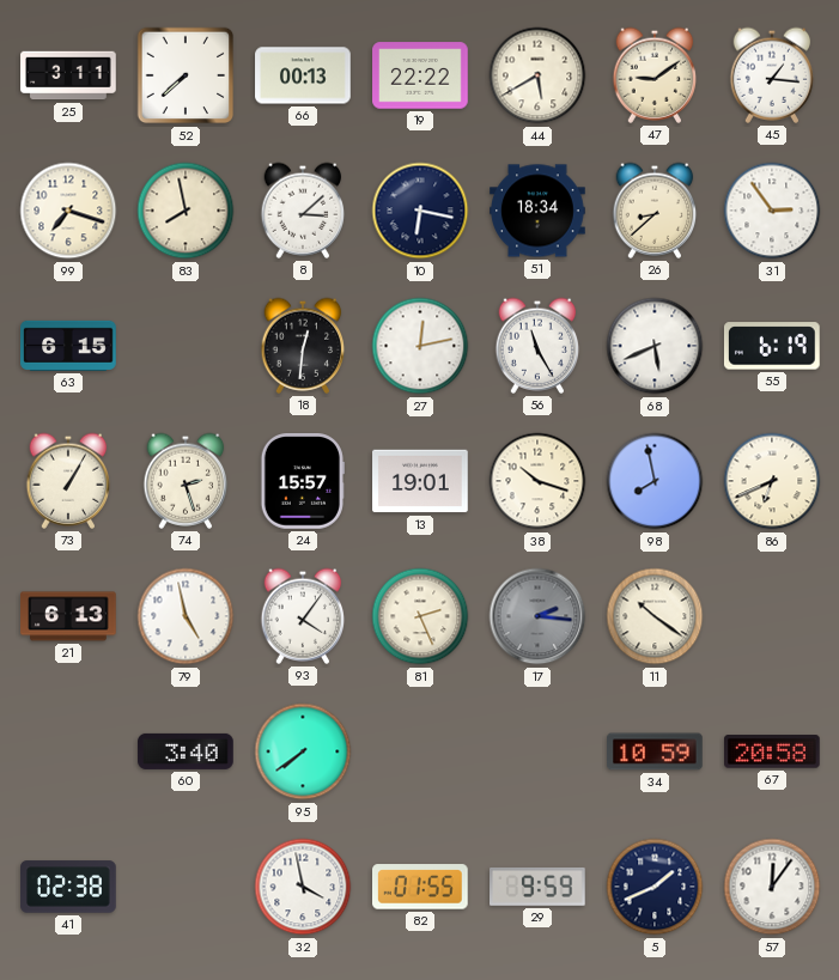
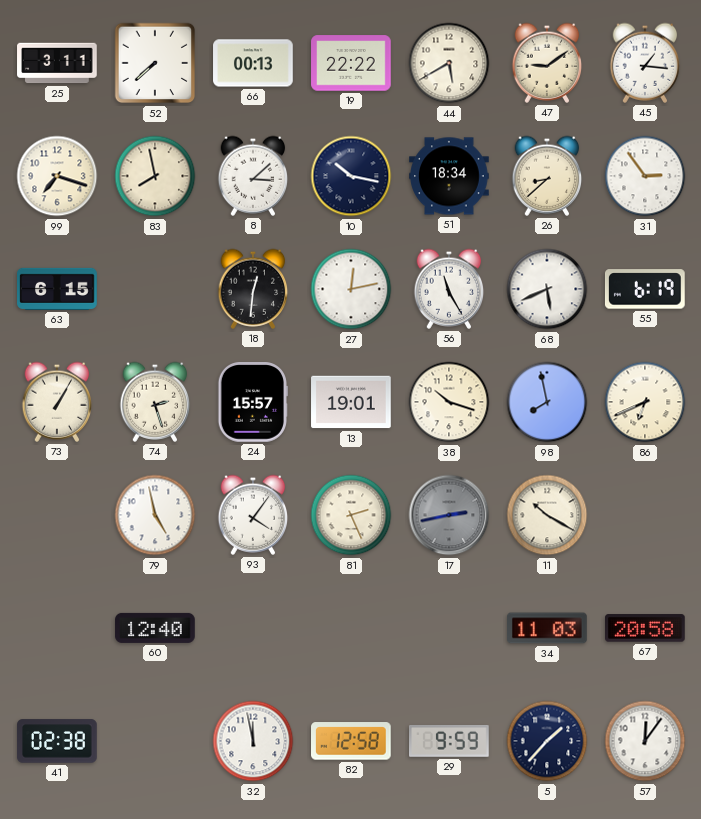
10: 6:17 -> 10:17
21: 6:13 -> none
17: 2:16 -> 2:43
11: 10:21 -> 10:20
60: 3:40 -> 12:40
95: 7:39 -> none
34: 10:59 -> 11:03
32: 3:58 -> 11:58
82: 01:55 -> 12:58
5: 1:41 -> 1:37
